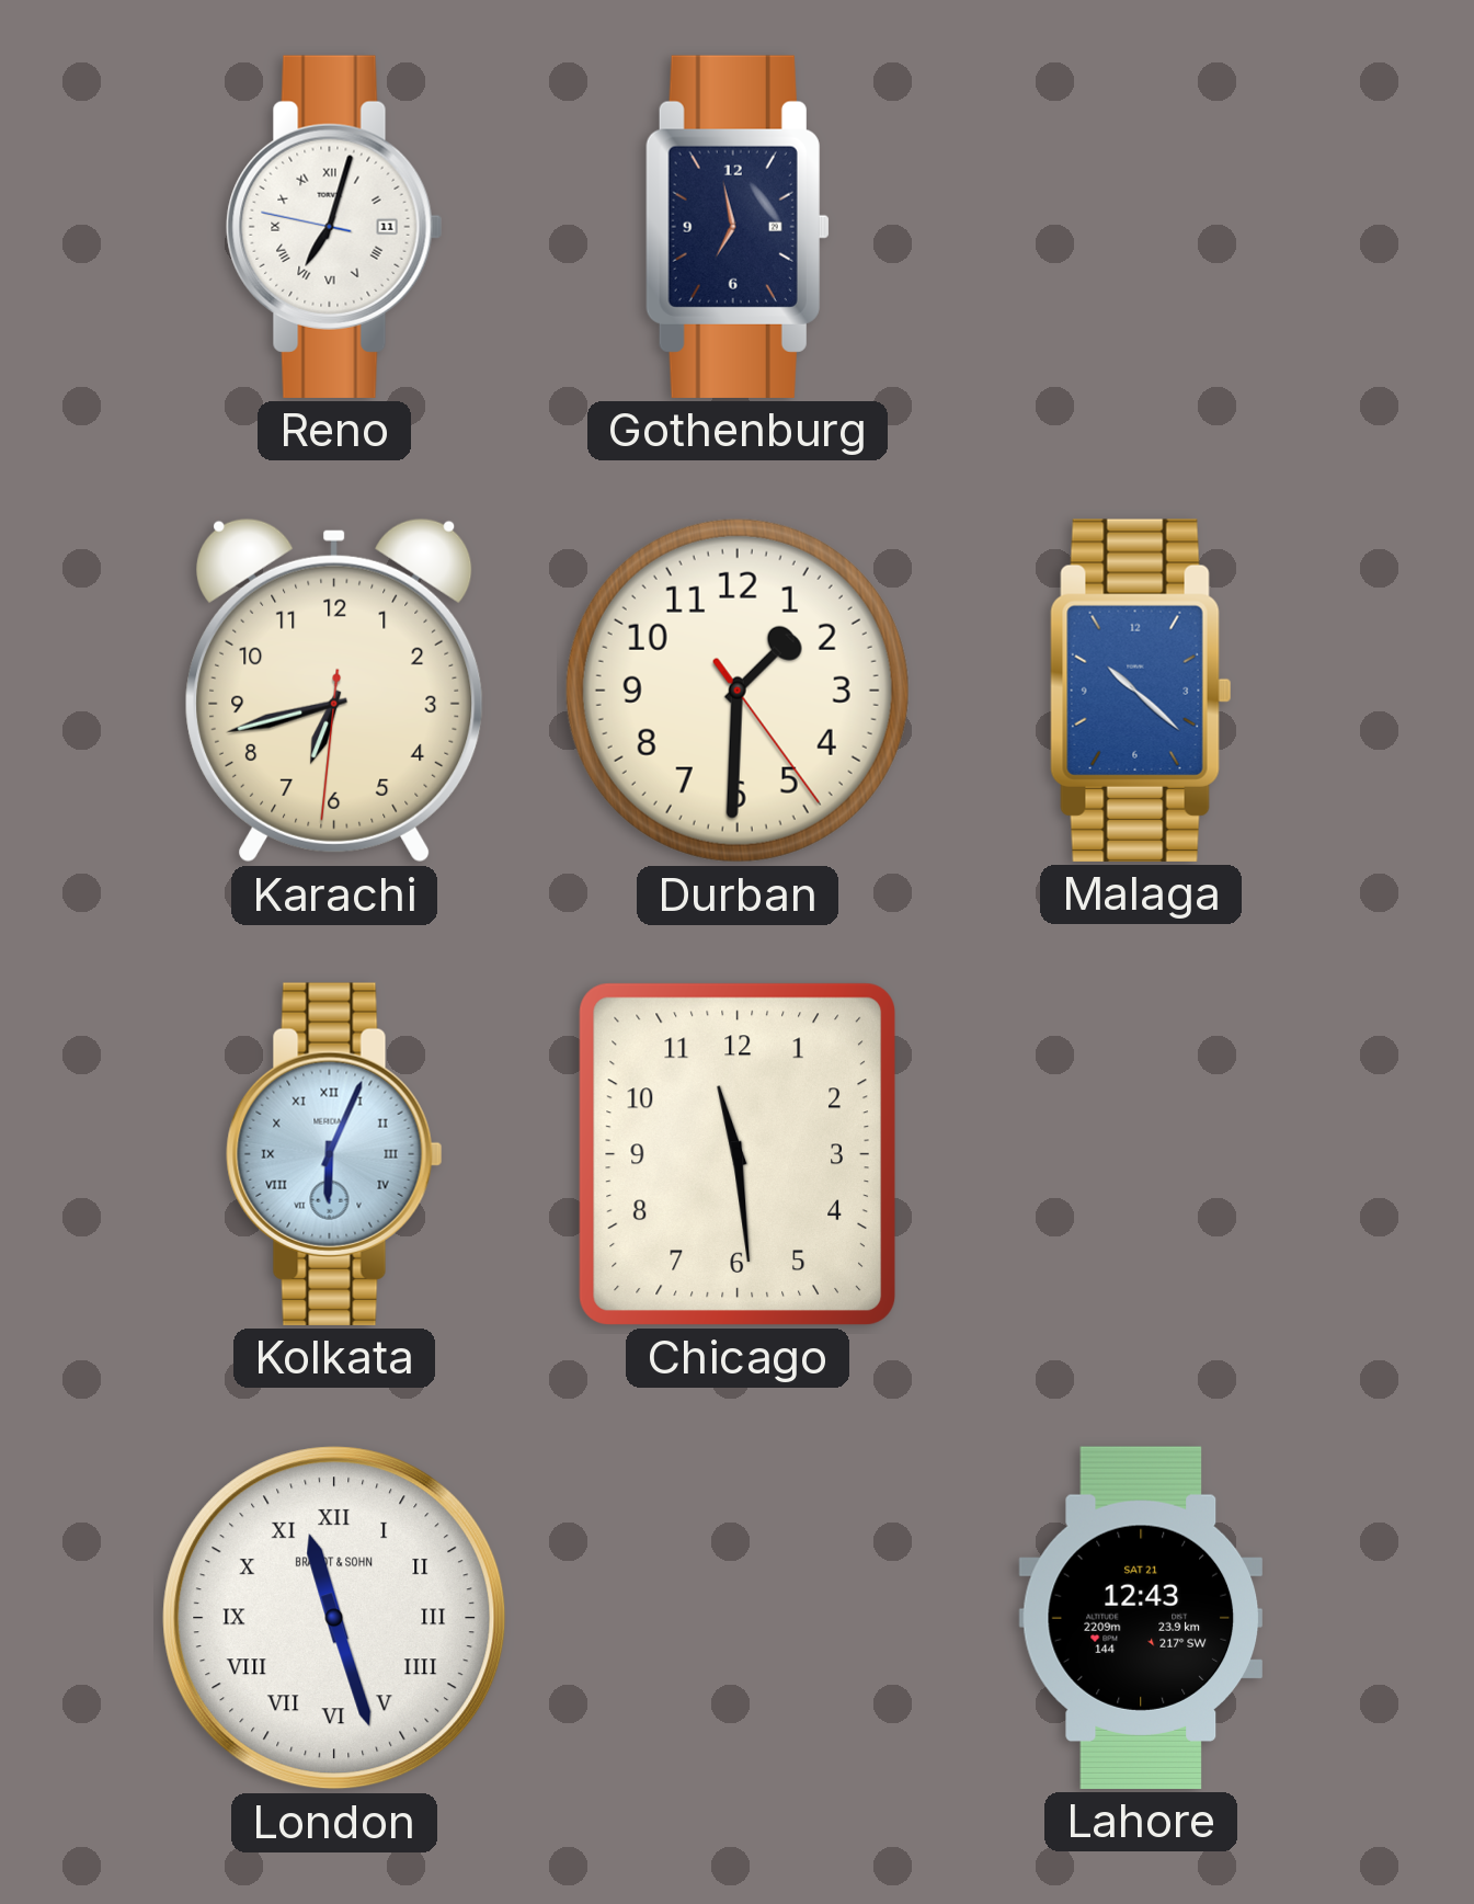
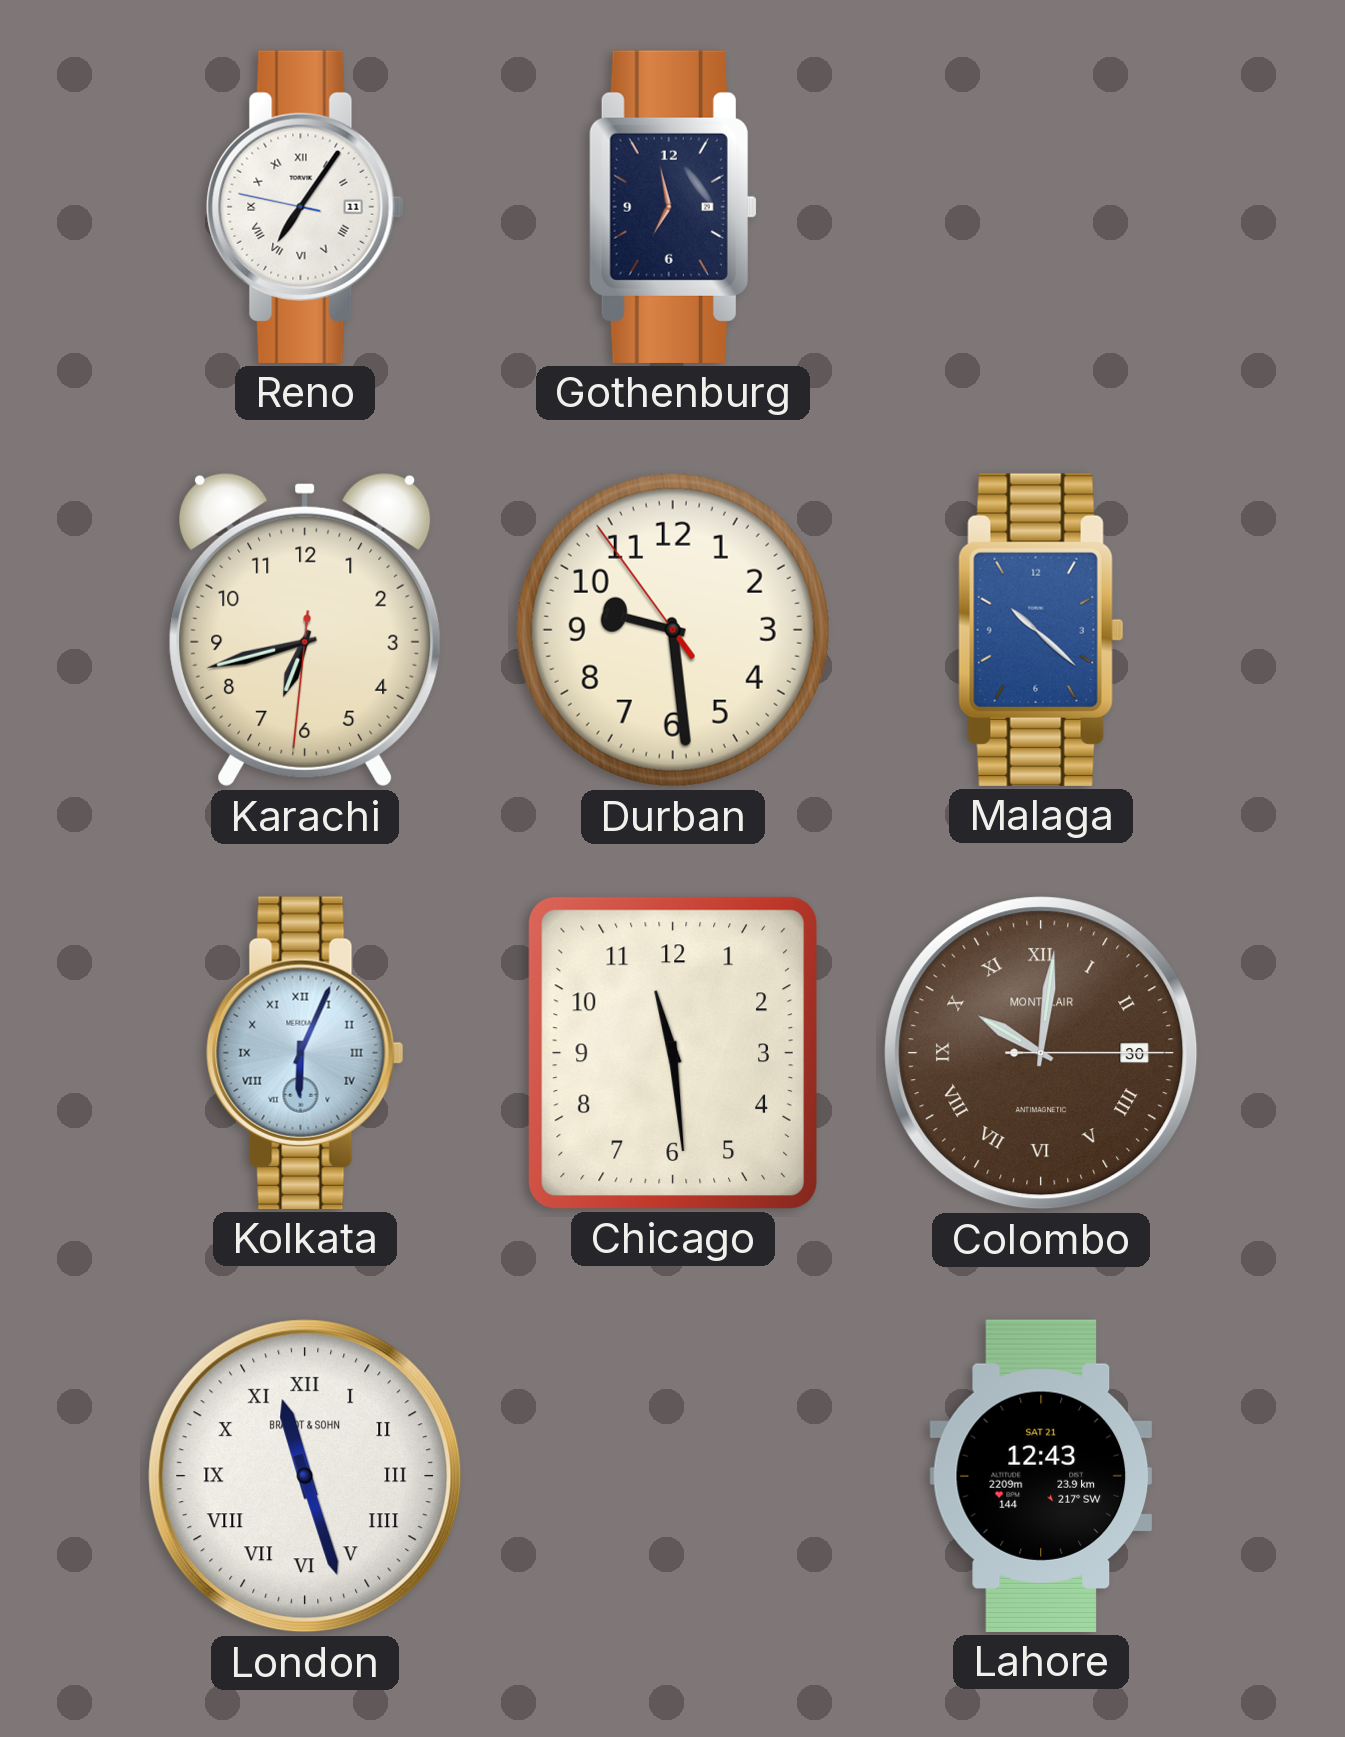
Reno: 7:02 -> 7:05
Durban: 1:30 -> 9:28
Colombo: none -> 10:01
